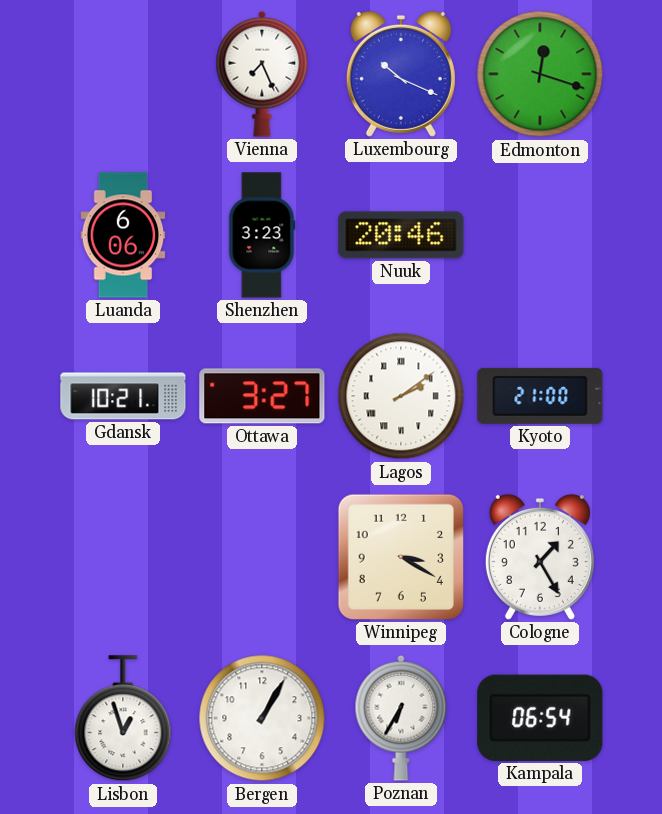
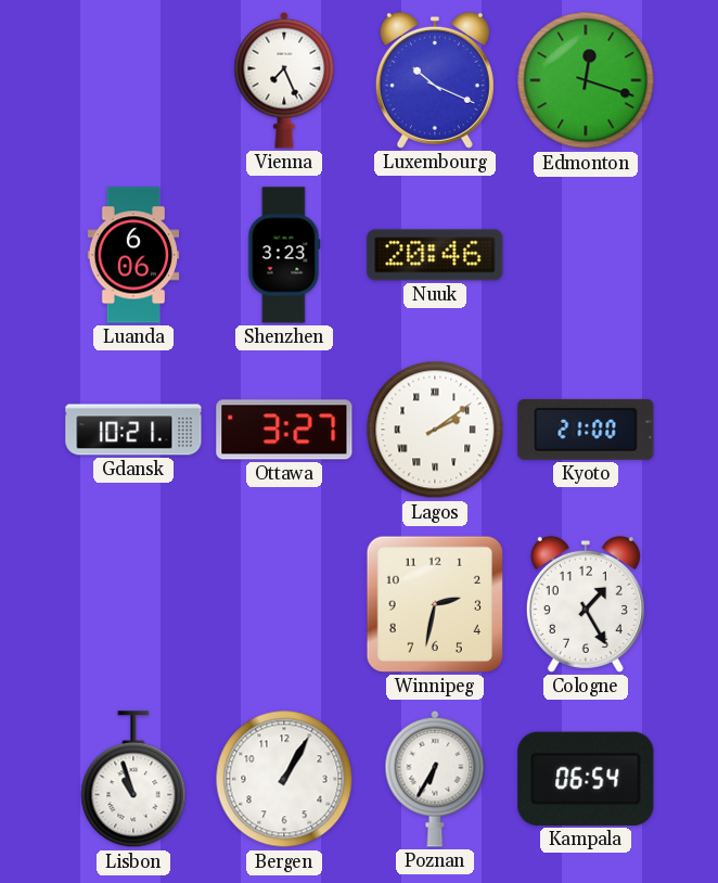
Winnipeg: 3:20 -> 2:32
Lisbon: 12:57 -> 10:57
